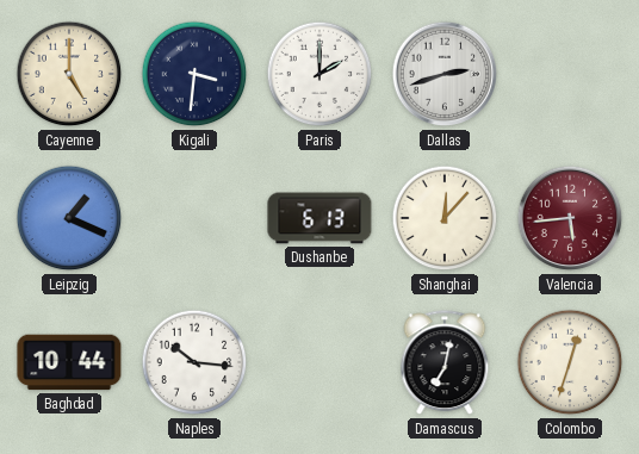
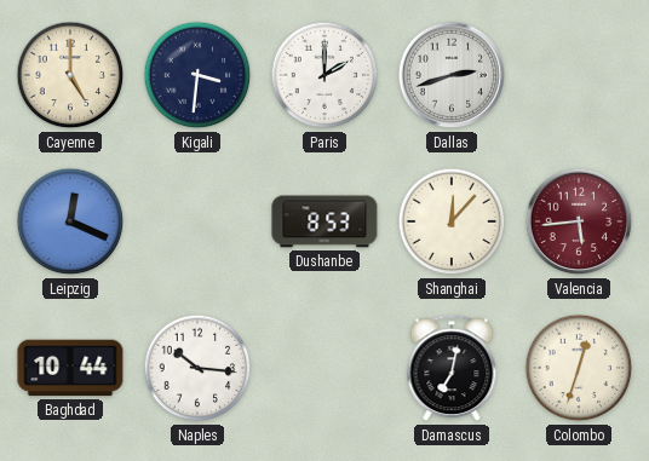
Leipzig: 1:19 -> 12:19
Dushanbe: 6:13 -> 8:53
